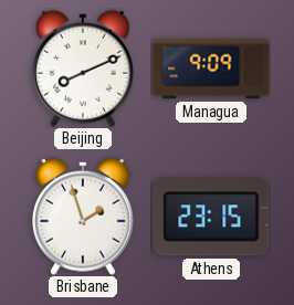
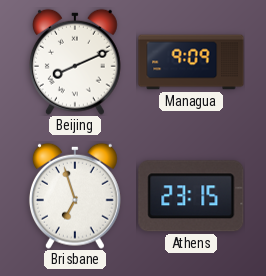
Brisbane: 1:57 -> 6:57
